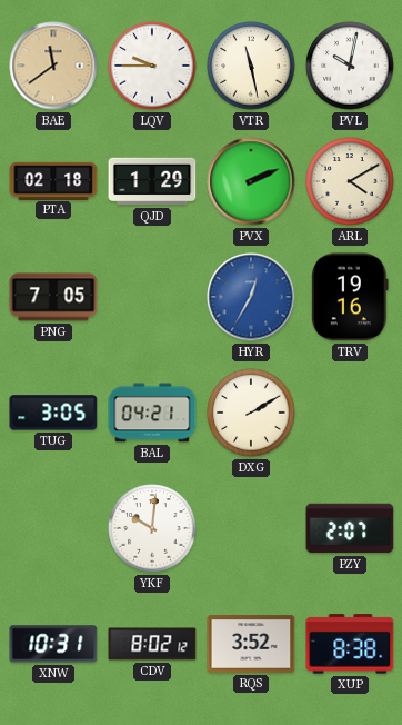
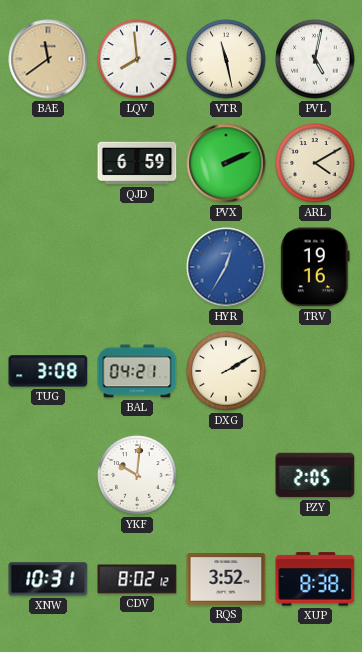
LQV: 9:45 -> 7:59
PVL: 10:02 -> 5:02
PTA: 02:18 -> none
QJD: 1:29 -> 6:59
PNG: 7:05 -> none
TUG: 3:05 -> 3:08
PZY: 2:07 -> 2:05
